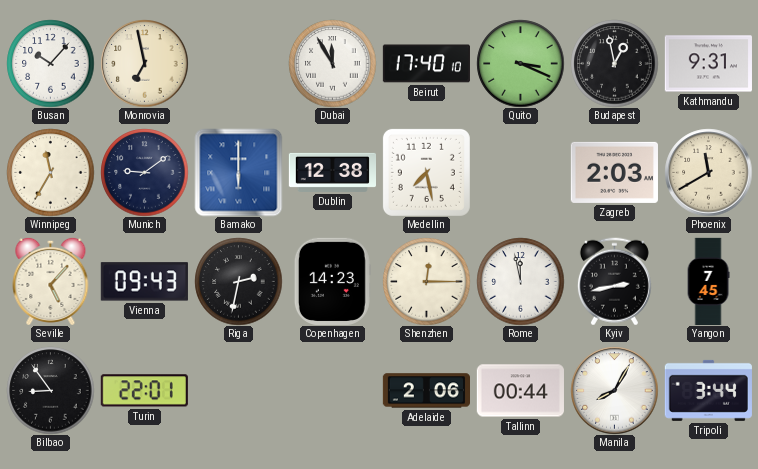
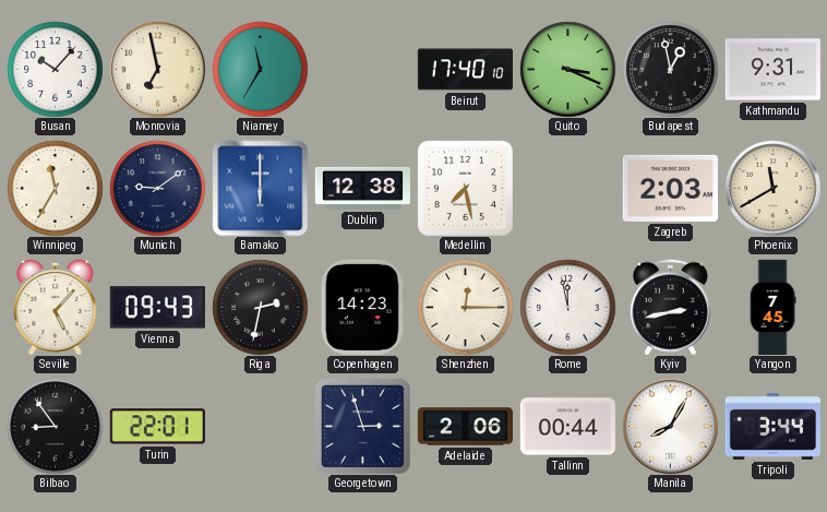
Niamey: none -> 11:35
Dubai: 11:55 -> none
Georgetown: none -> 2:57
